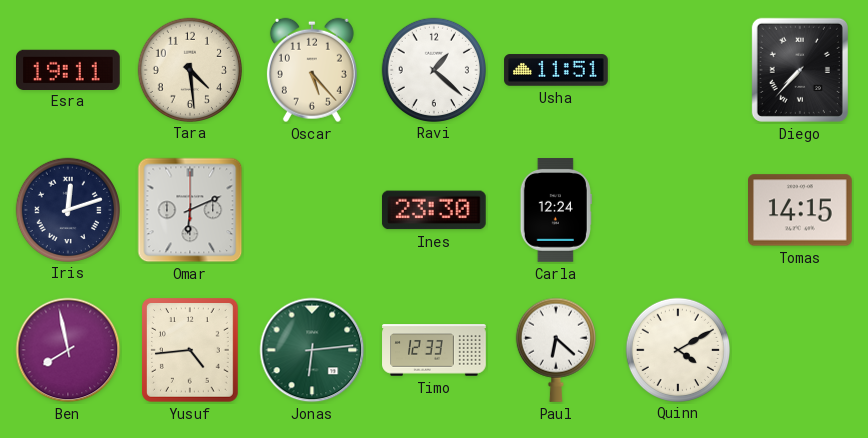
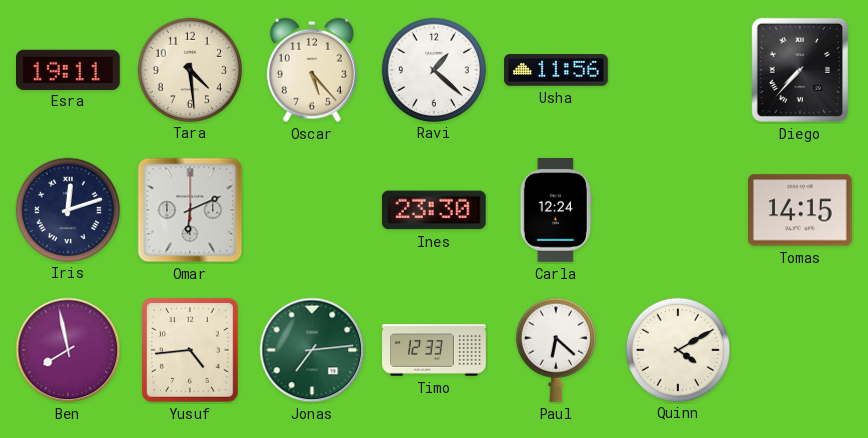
Usha: 11:51 -> 11:56
Jonas: 6:14 -> 7:14
